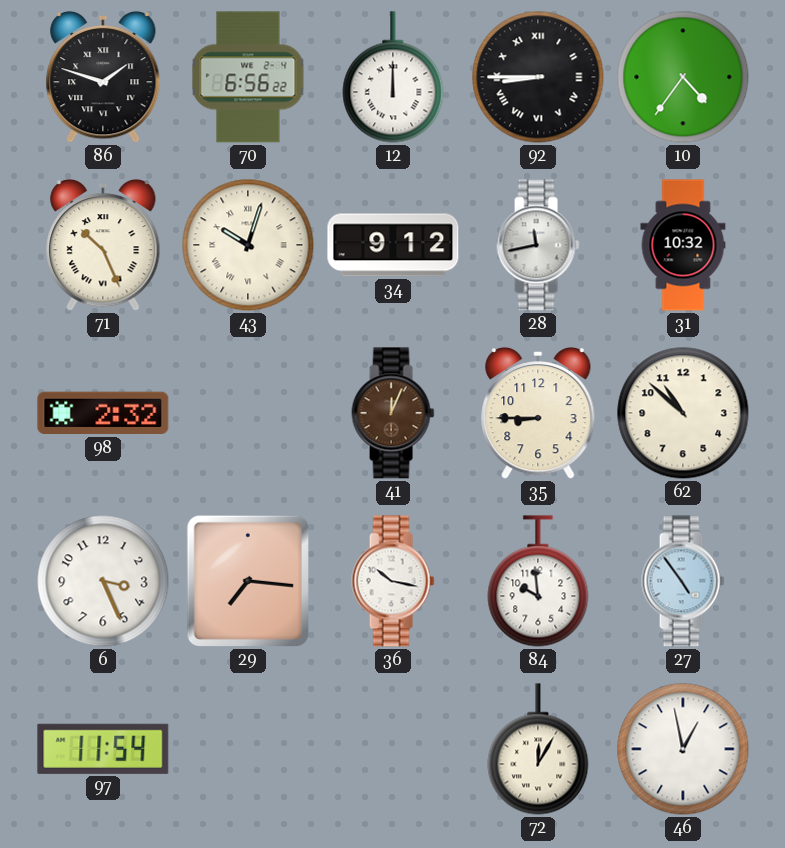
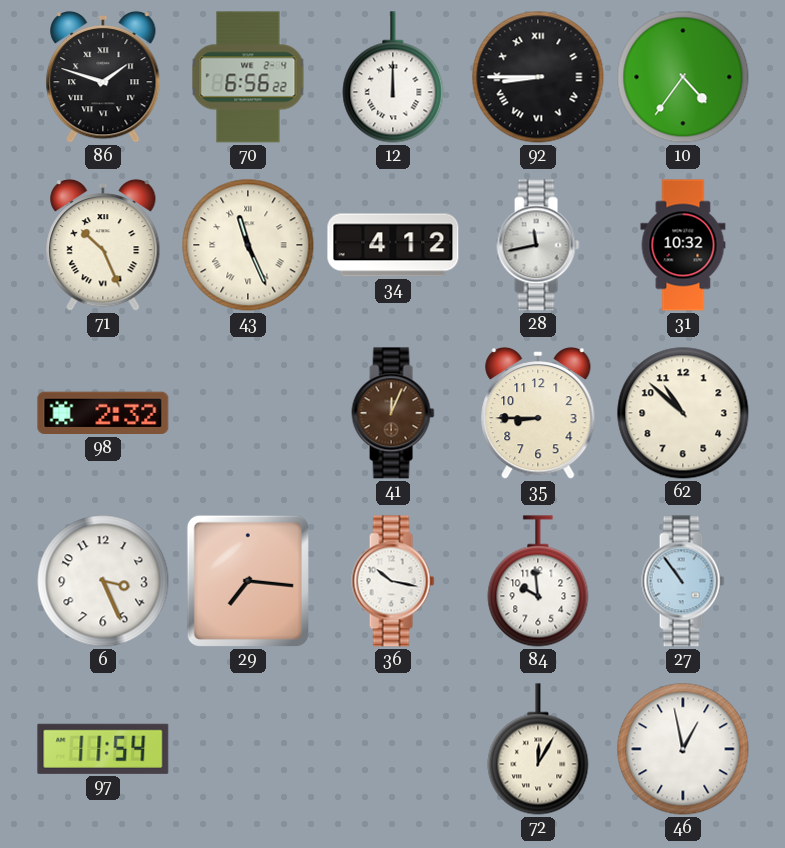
43: 10:03 -> 11:26
34: 9:12 -> 4:12
27: 4:54 -> 10:54
